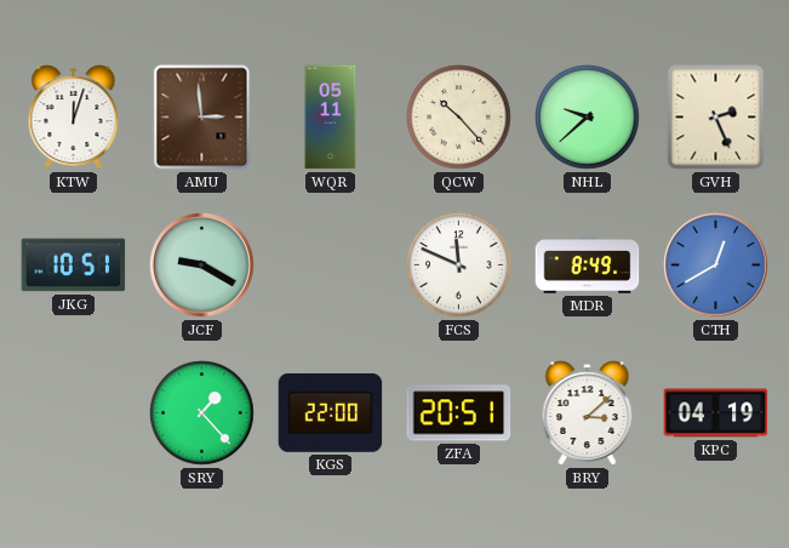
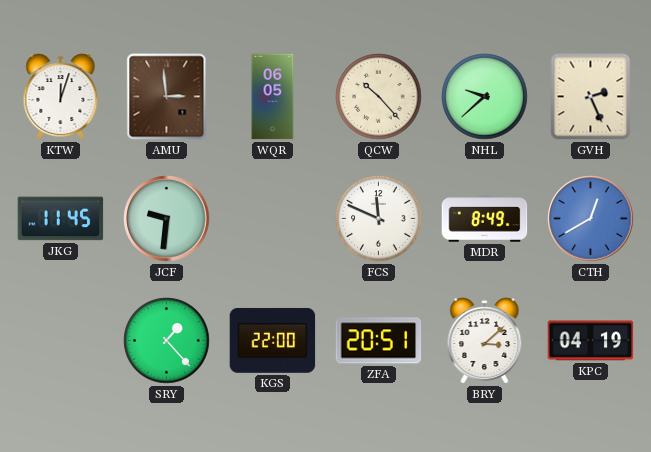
WQR: 05:11 -> 06:05
JKG: 10:51 -> 11:45
JCF: 9:20 -> 9:31
